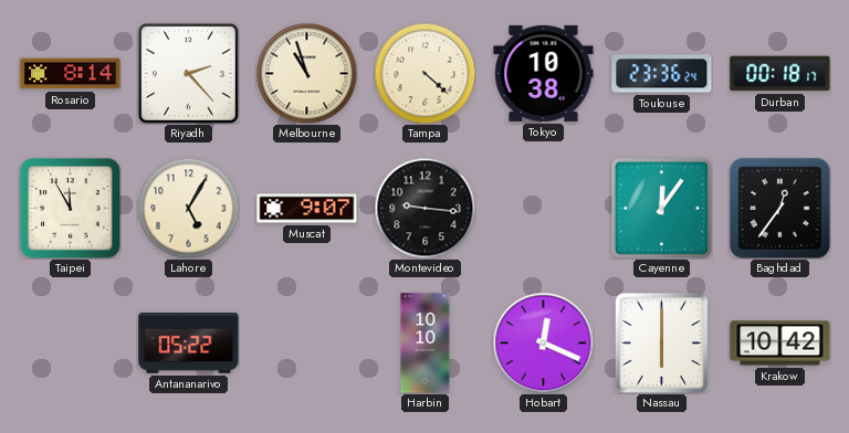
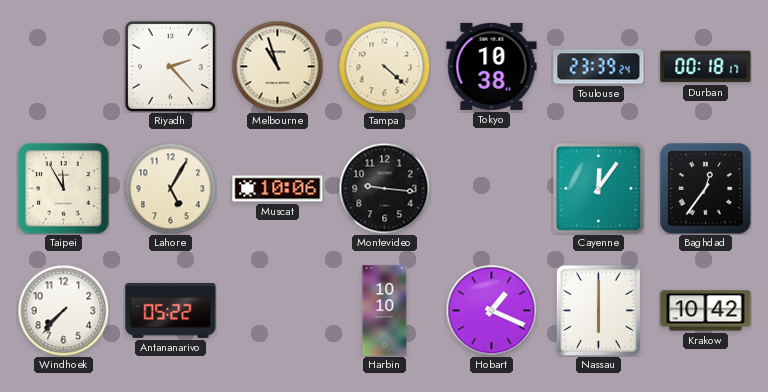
Rosario: 8:14 -> none
Toulouse: 23:36 -> 23:39
Muscat: 9:07 -> 10:06
Windhoek: none -> 7:37
Hobart: 12:19 -> 1:19
